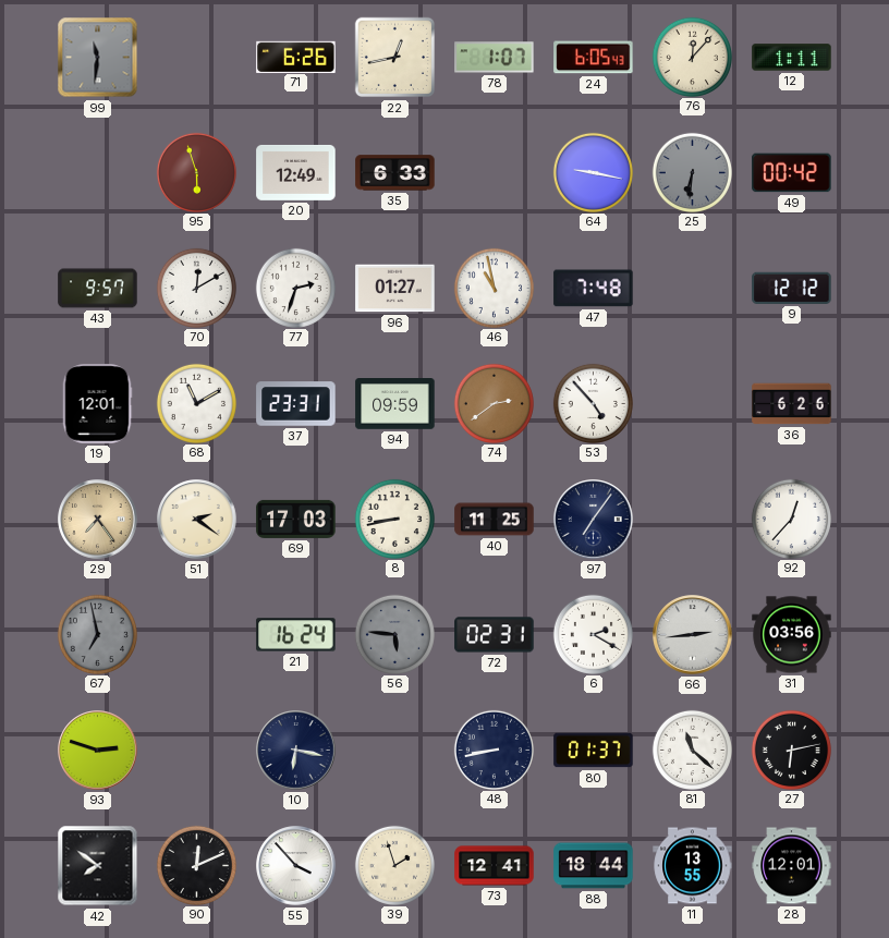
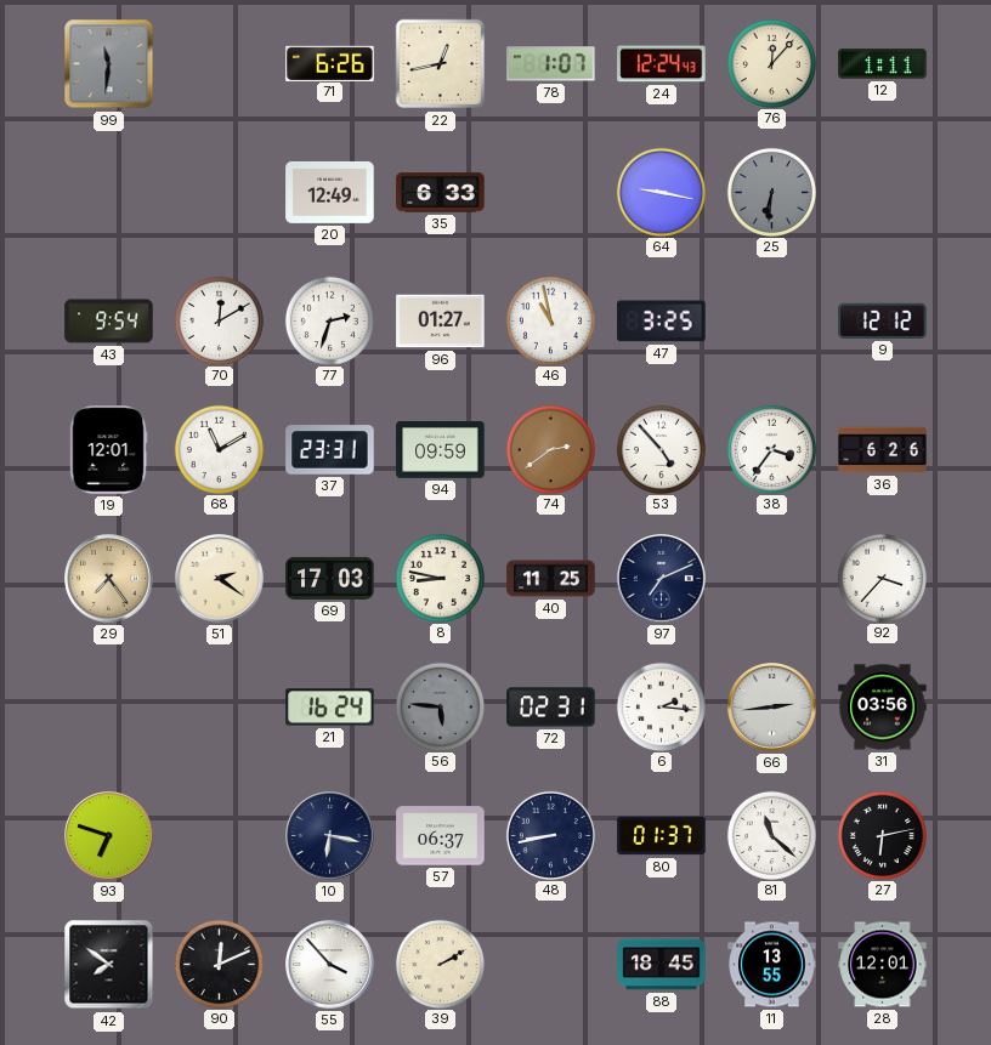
24: 6:05 -> 12:24
95: 5:57 -> none
49: 00:42 -> none
43: 9:57 -> 9:54
47: 7:48 -> 3:25
38: none -> 3:36
8: 8:43 -> 8:47
97: 7:06 -> 7:11
92: 12:37 -> 3:37
67: 6:58 -> none
6: 2:20 -> 2:16
93: 2:48 -> 6:48
57: none -> 06:37
39: 1:57 -> 2:10
73: 12:41 -> none
88: 18:44 -> 18:45
